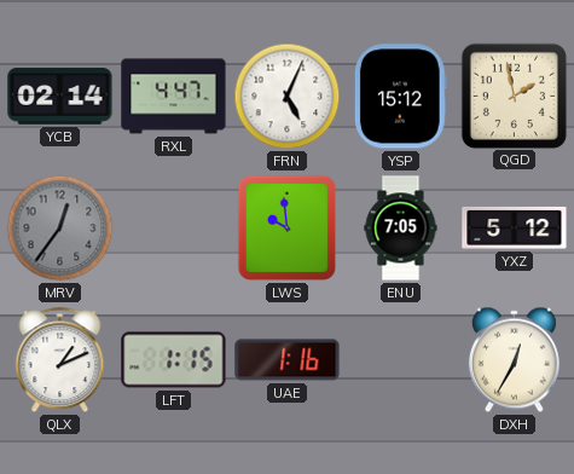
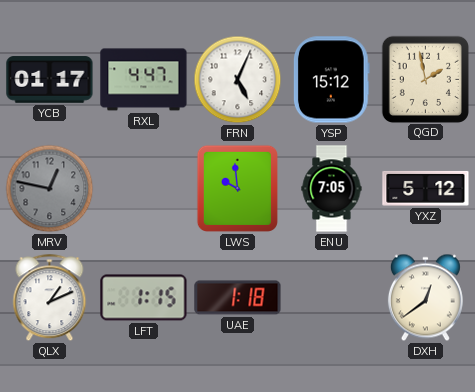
YCB: 02:14 -> 01:17
MRV: 12:36 -> 12:47
UAE: 1:16 -> 1:18
DXH: 12:35 -> 12:39
